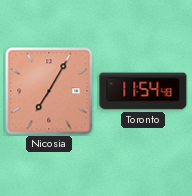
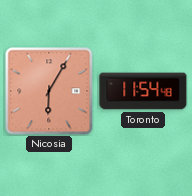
Nicosia: 7:05 -> 6:05
